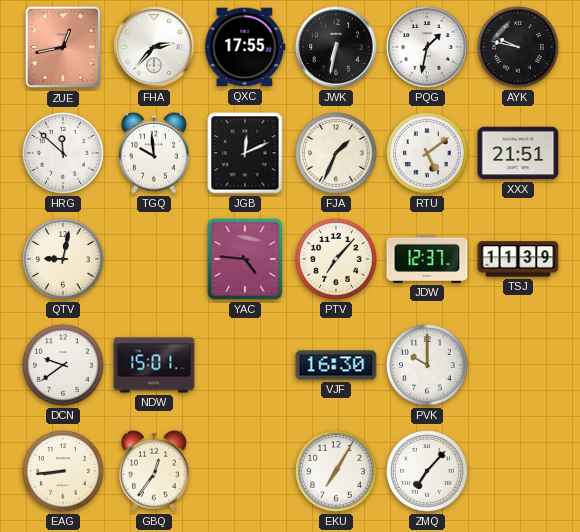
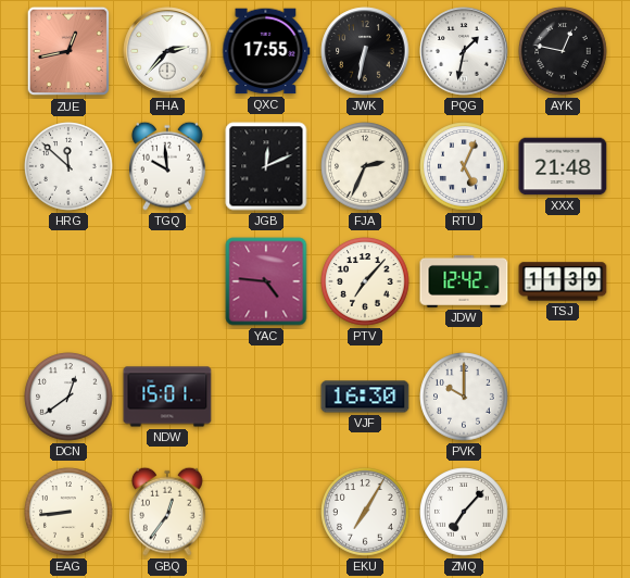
AYK: 9:47 -> 12:47
FJA: 1:34 -> 2:34
RTU: 5:09 -> 5:04
XXX: 21:51 -> 21:48
QTV: 9:02 -> none
JDW: 12:37 -> 12:42
DCN: 9:39 -> 12:39
